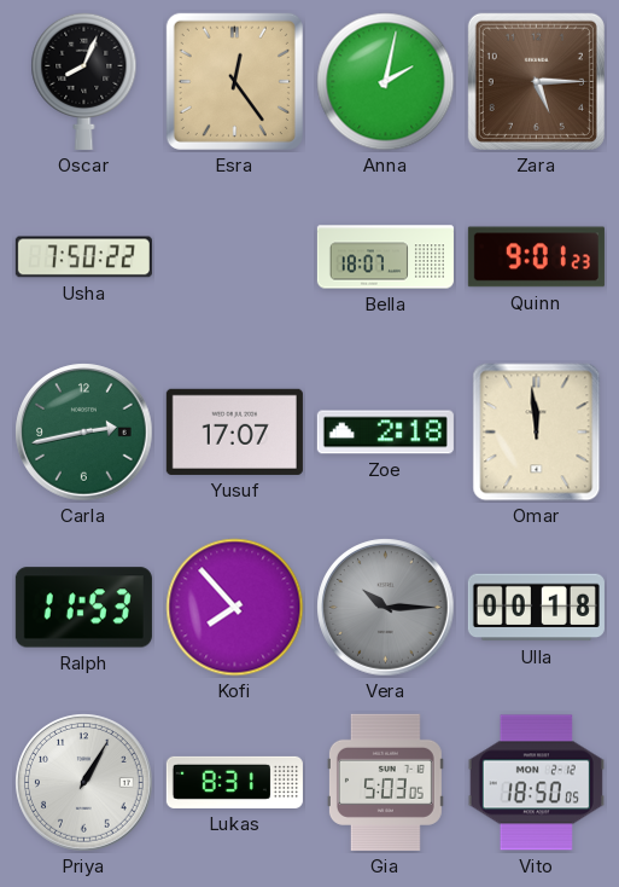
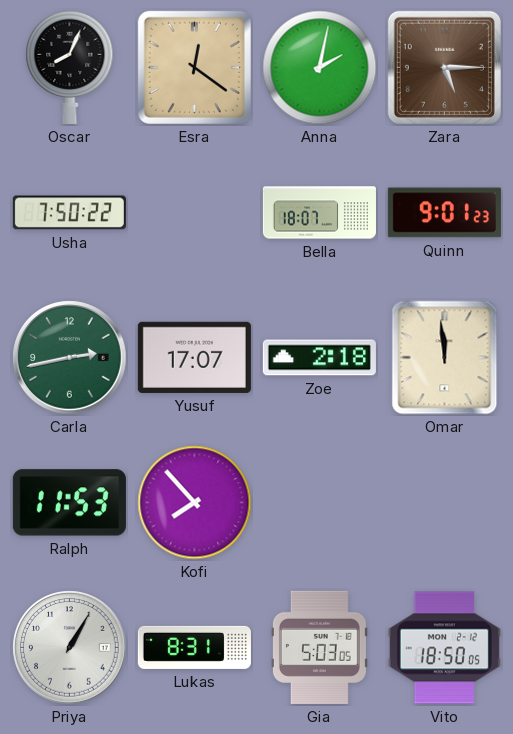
Esra: 12:24 -> 12:21
Vera: 10:15 -> none
Ulla: 00:18 -> none
